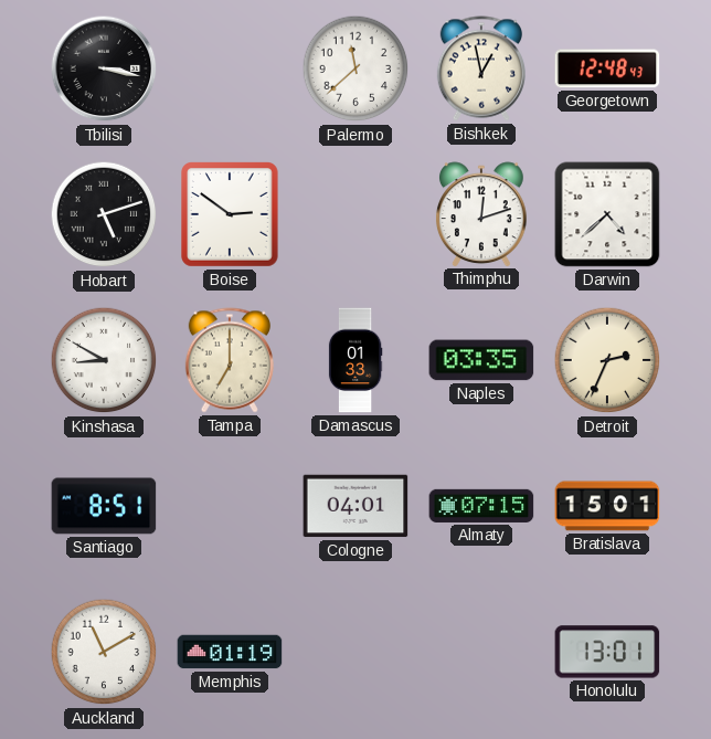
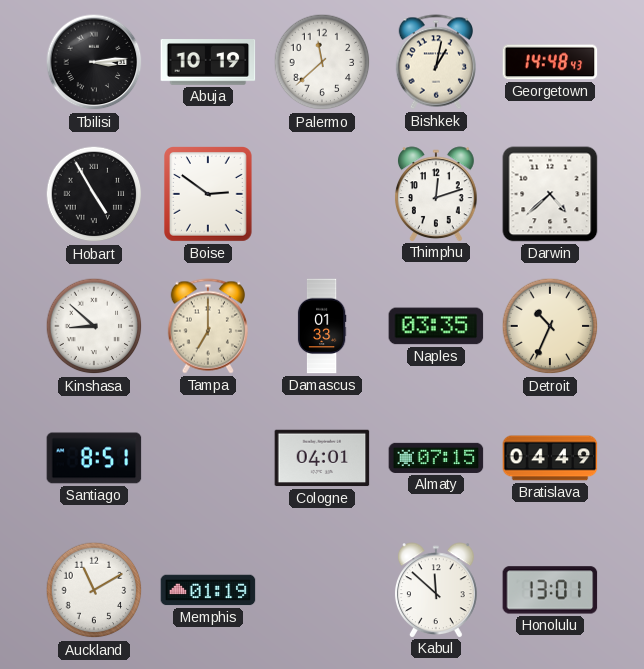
Tbilisi: 3:17 -> 3:14
Abuja: none -> 10:19
Bishkek: 12:58 -> 1:02
Georgetown: 12:48 -> 14:48
Hobart: 5:12 -> 4:55
Kinshasa: 8:50 -> 8:52
Detroit: 2:34 -> 10:34
Bratislava: 15:01 -> 04:49
Kabul: none -> 11:52
